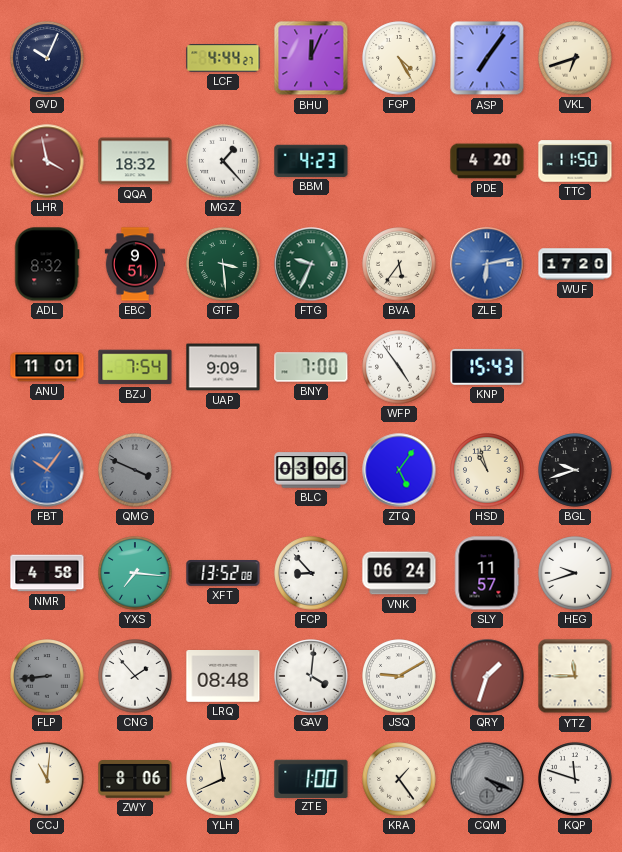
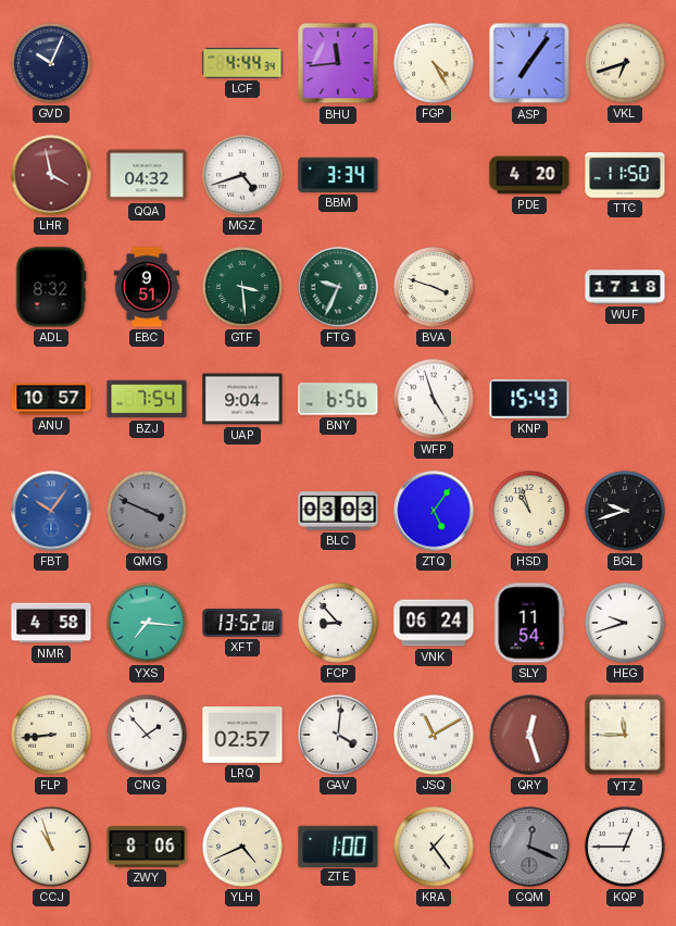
LCF: 4:44:27 -> 4:44:34
BHU: 12:04 -> 11:44
QQA: 18:32 -> 04:32
MGZ: 1:23 -> 4:42
BBM: 4:23 -> 3:34
BVA: 5:36 -> 3:48
ZLE: 6:13 -> none
WUF: 17:20 -> 17:18
ANU: 11:01 -> 10:57
UAP: 9:09 -> 9:04
BNY: 7:00 -> 6:56
WFP: 4:54 -> 4:57
BLC: 03:06 -> 03:03
SLY: 11:57 -> 11:54
FLP dial: grey -> cream
LRQ: 08:48 -> 02:57
JSQ: 9:10 -> 11:10
QRY: 1:33 -> 12:27
CCJ: 11:01 -> 10:57
YLH: 11:41 -> 4:41
CQM: 4:19 -> 12:19
KQP: 11:48 -> 12:45
